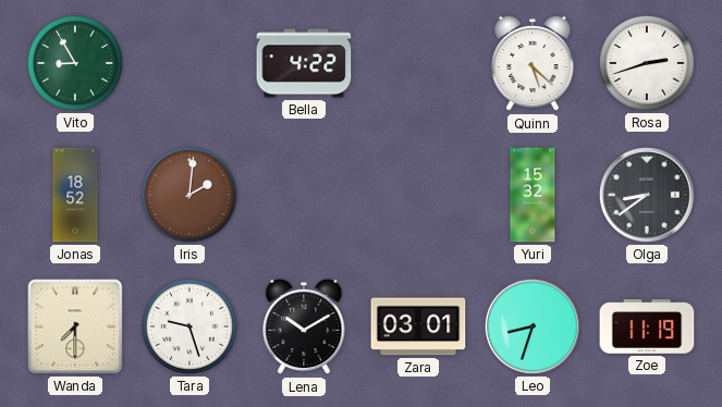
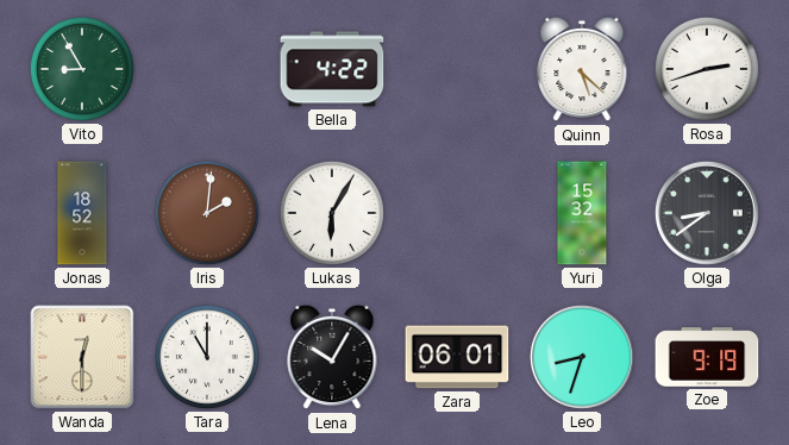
Lukas: none -> 6:05
Wanda: 7:30 -> 12:30
Tara: 9:27 -> 11:00
Lena: 10:10 -> 10:05
Zara: 03:01 -> 06:01
Zoe: 11:19 -> 9:19
